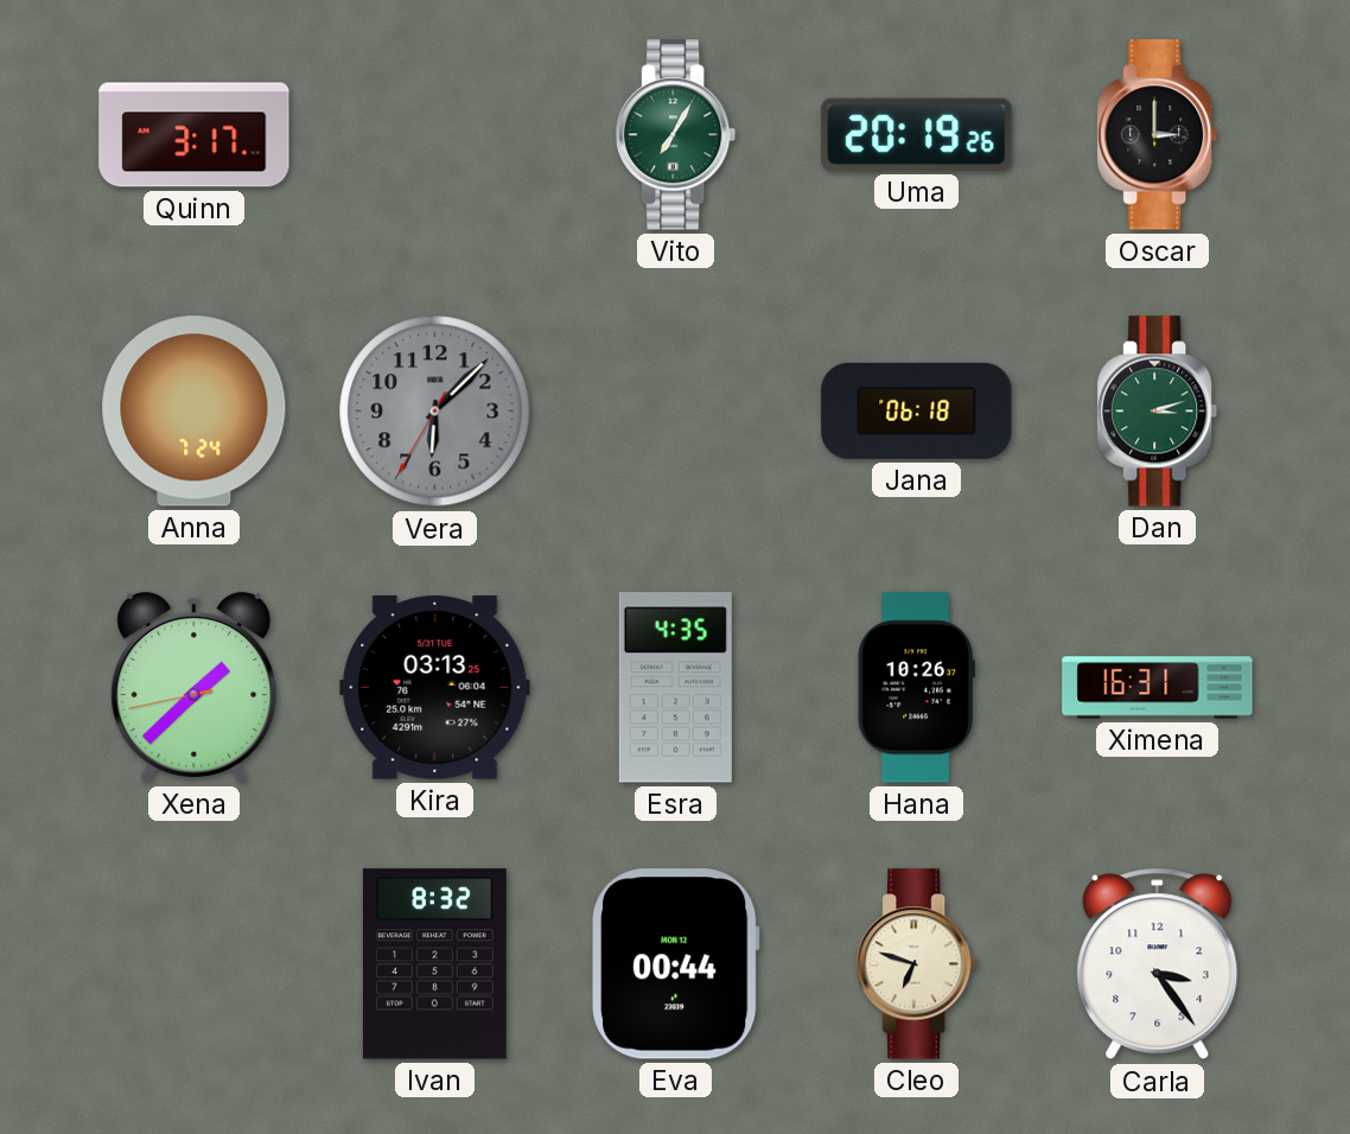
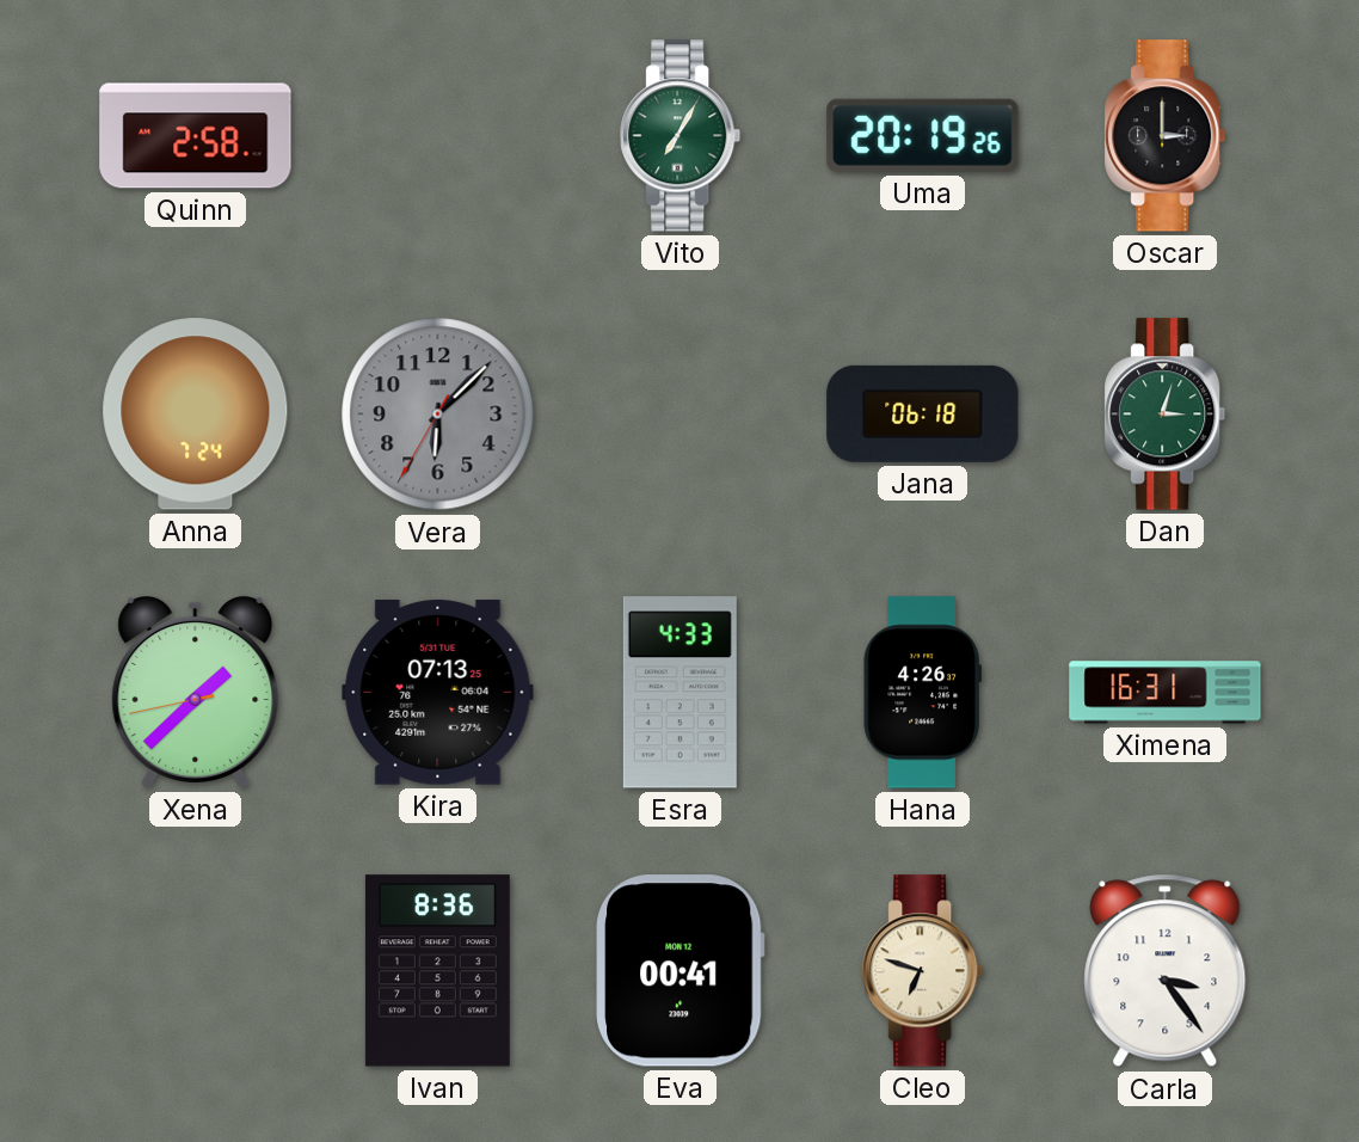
Quinn: 3:17 -> 2:58
Dan: 3:12 -> 3:03
Kira: 03:13 -> 07:13
Esra: 4:35 -> 4:33
Hana: 10:26 -> 4:26
Ivan: 8:32 -> 8:36
Eva: 00:44 -> 00:41
